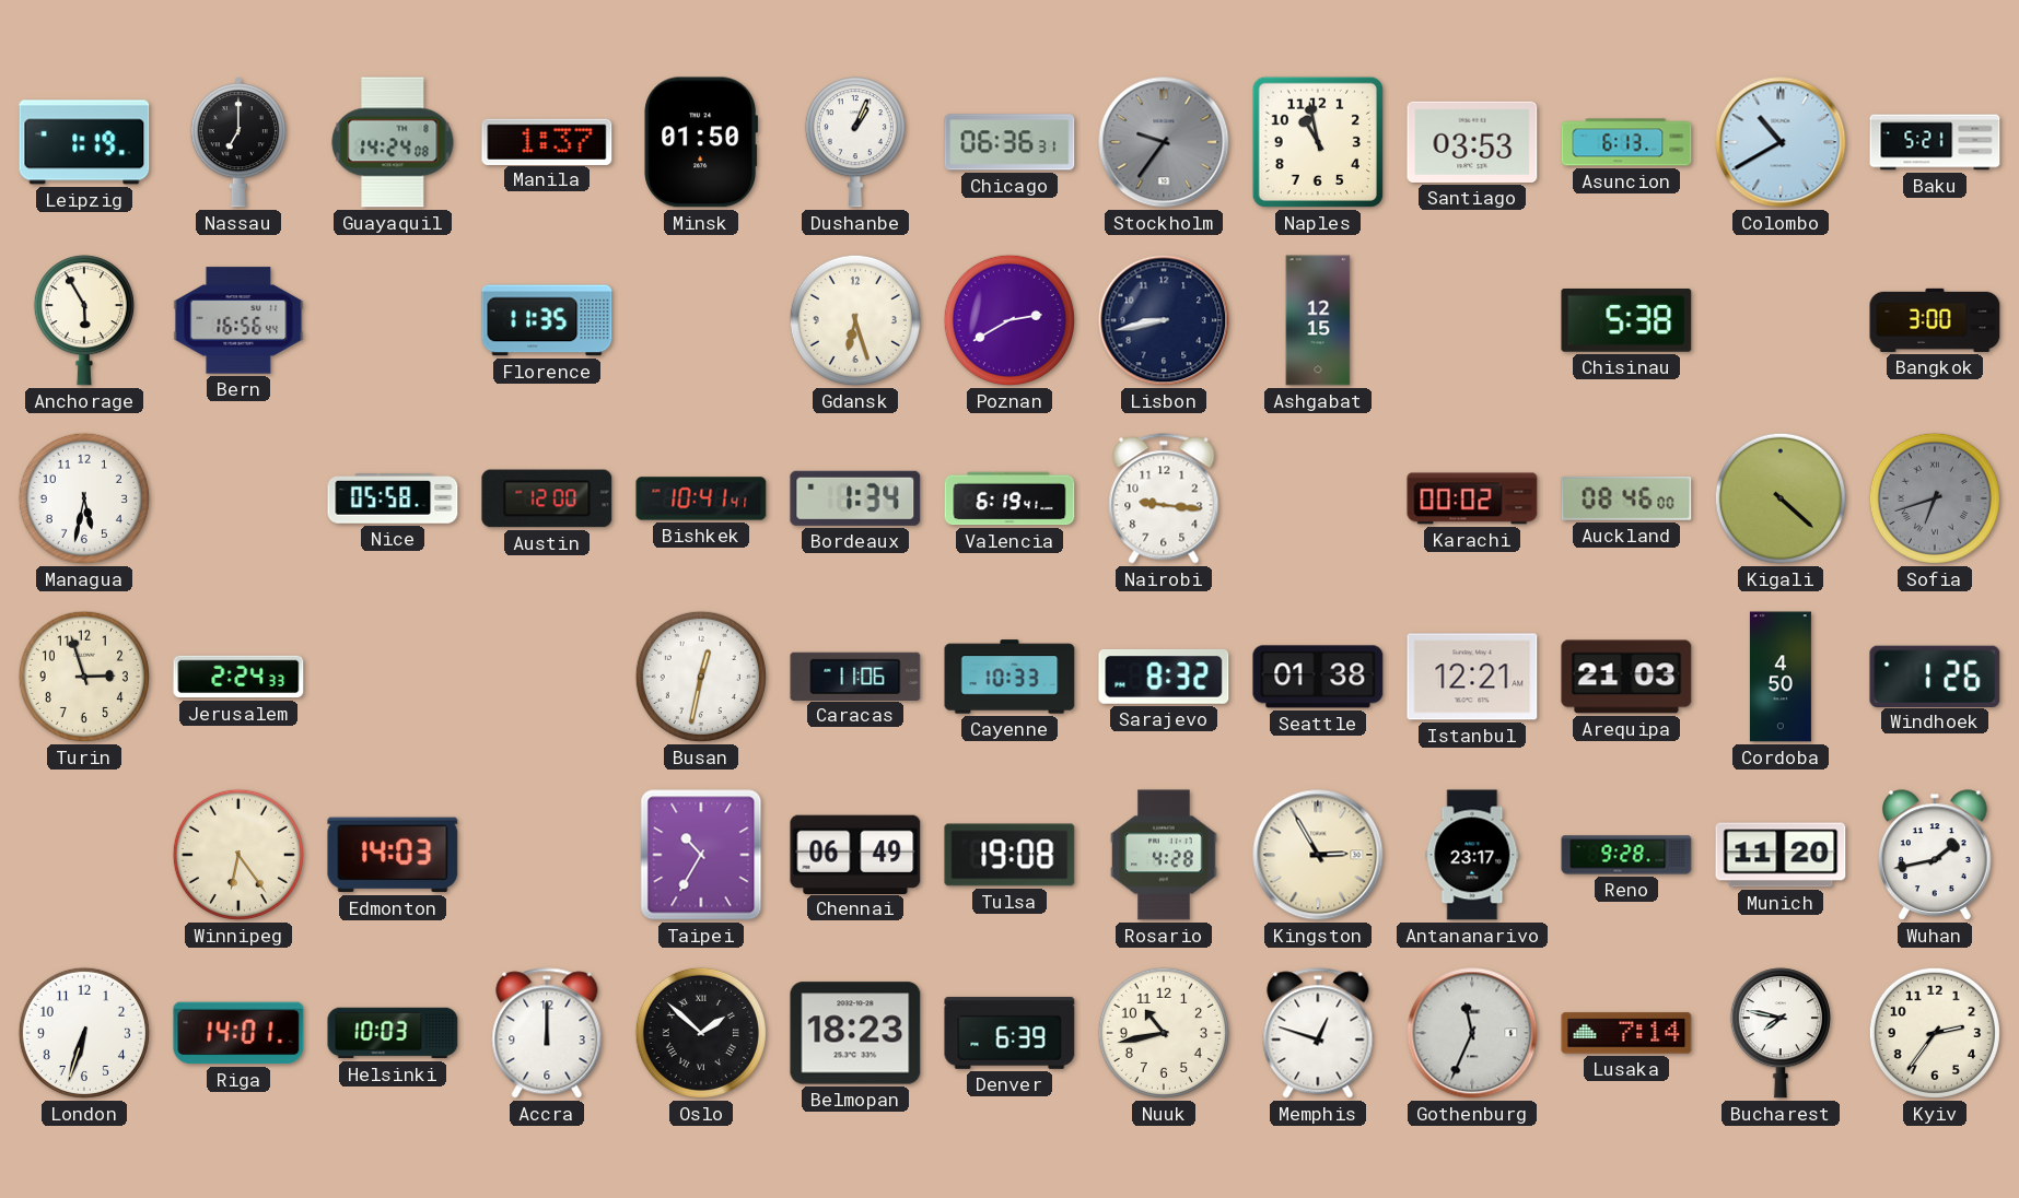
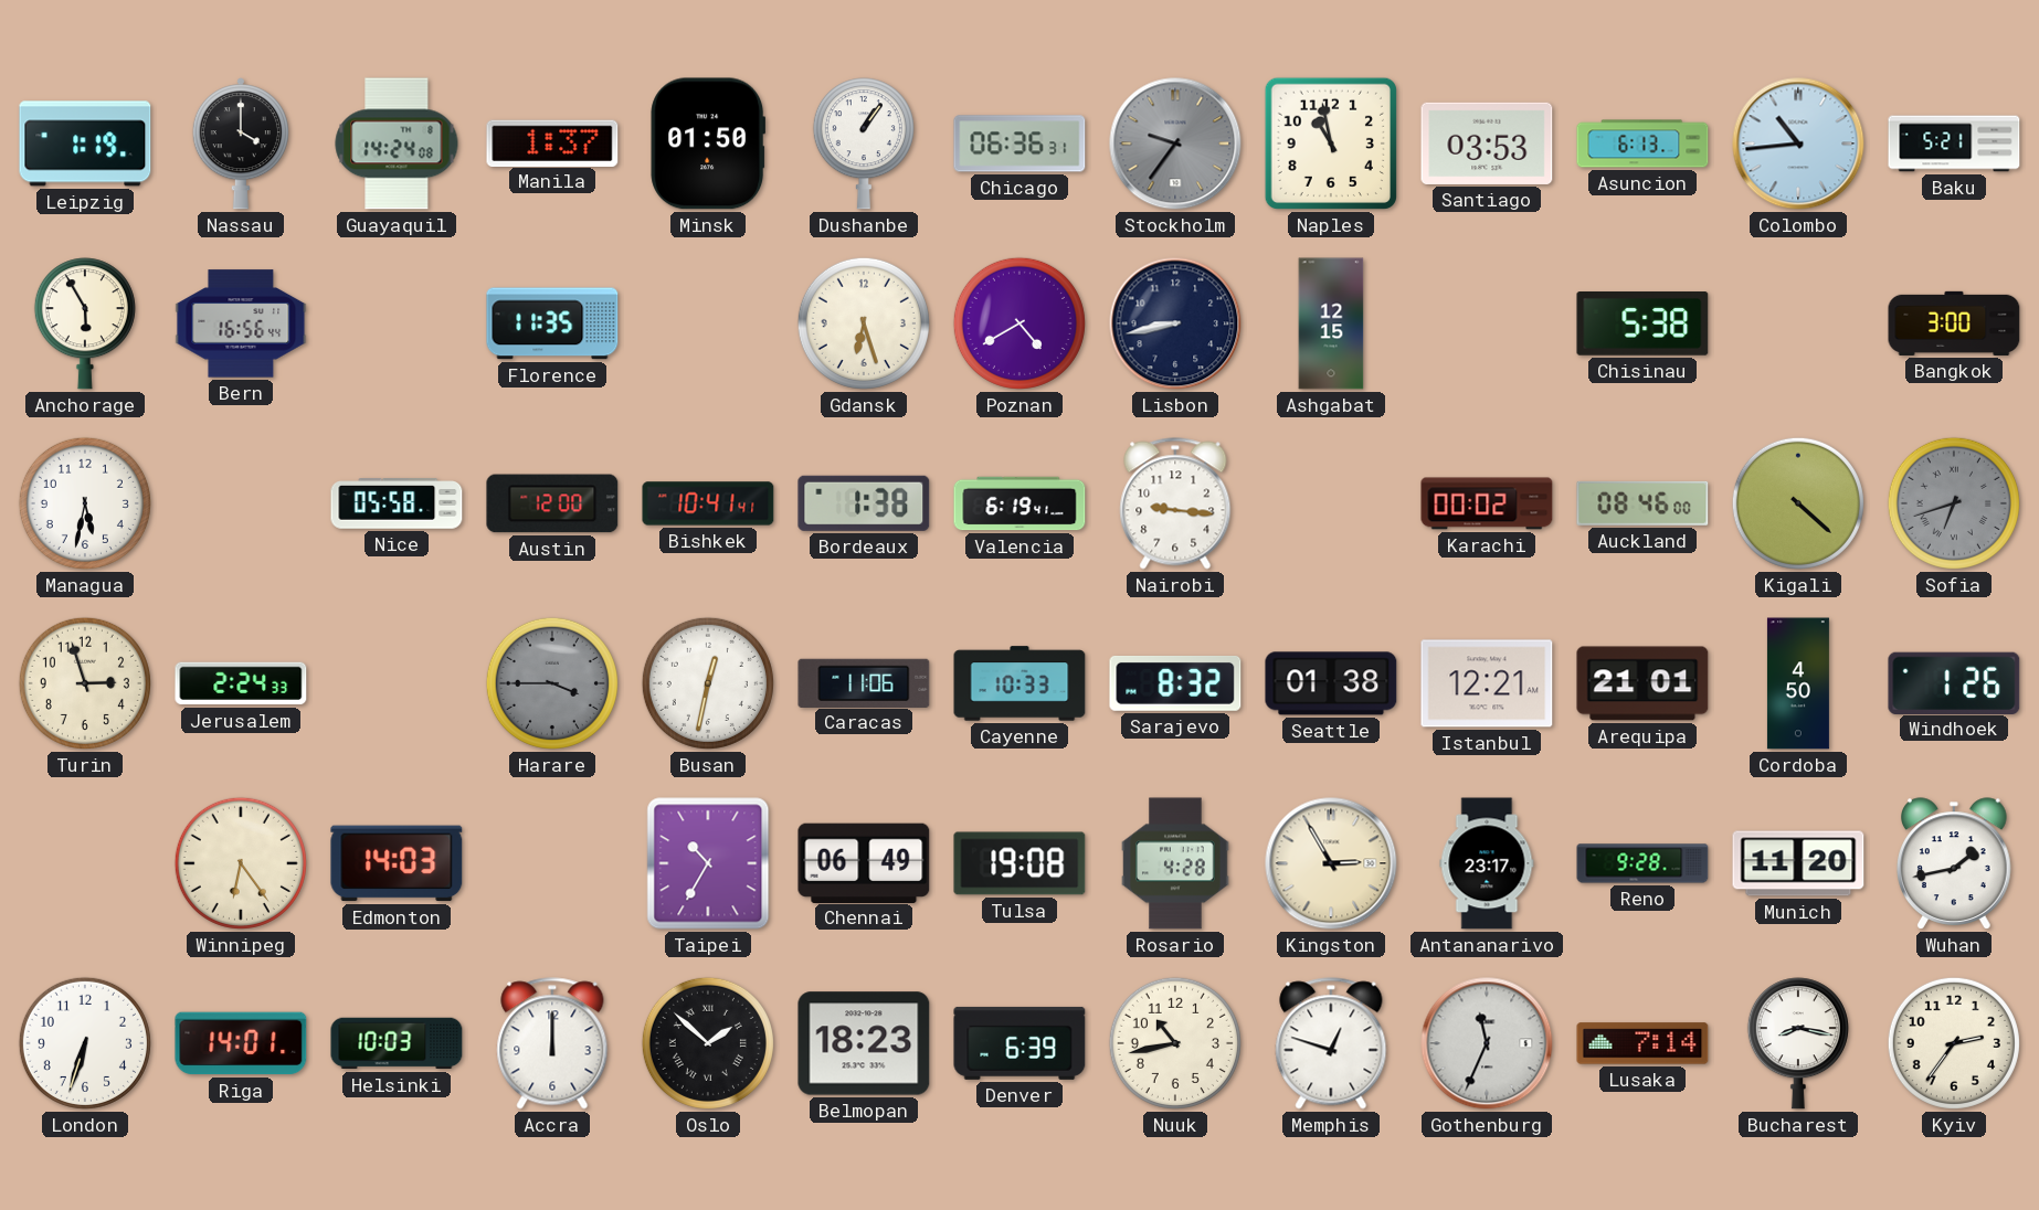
Nassau: 7:00 -> 4:00
Dushanbe: 1:04 -> 1:06
Colombo: 10:40 -> 10:44
Poznan: 2:40 -> 4:40
Bordeaux: 1:34 -> 1:38
Harare: none -> 3:45
Arequipa: 21:03 -> 21:01
Bucharest: 7:47 -> 8:17
